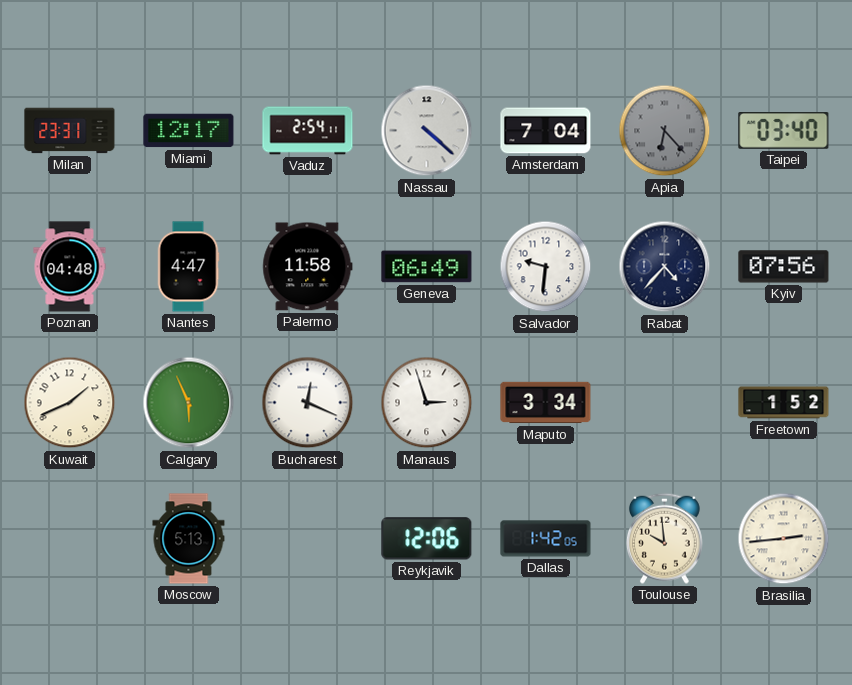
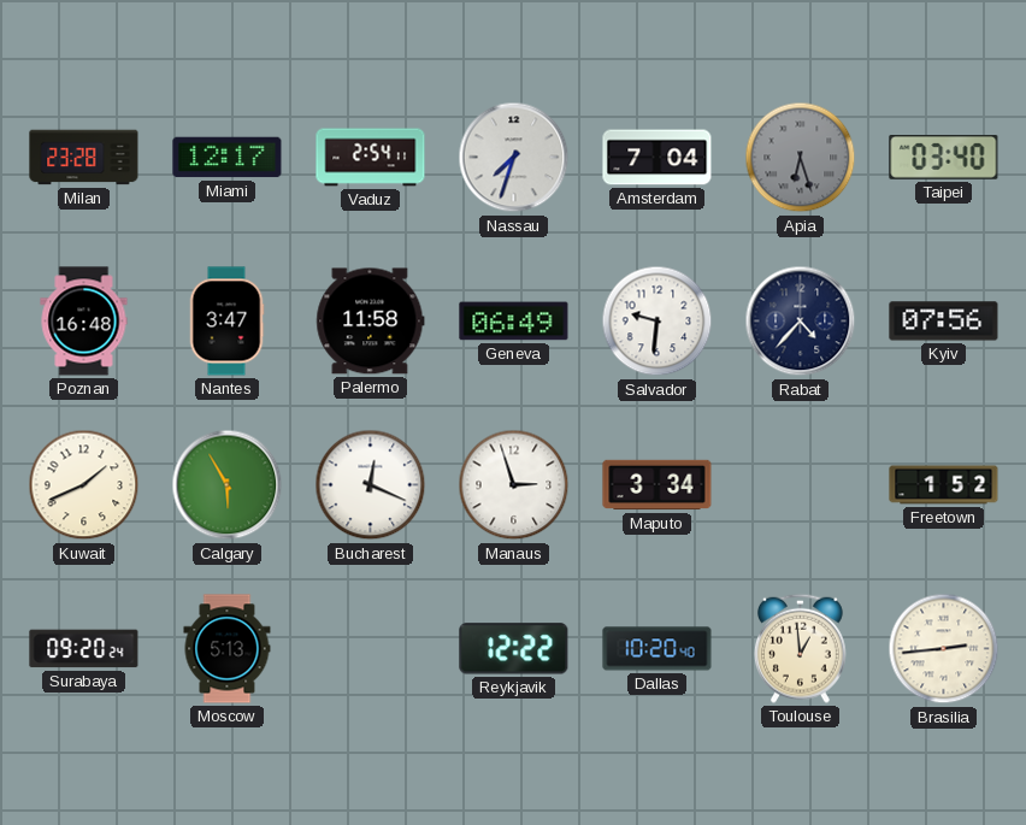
Milan: 23:31 -> 23:28
Nassau: 4:22 -> 7:33
Apia: 6:23 -> 6:27
Poznan: 04:48 -> 16:48
Nantes: 4:47 -> 3:47
Calgary: 5:56 -> 5:55
Surabaya: none -> 09:20
Reykjavik: 12:06 -> 12:22
Dallas: 1:42 -> 10:20
Toulouse: 9:59 -> 12:59
